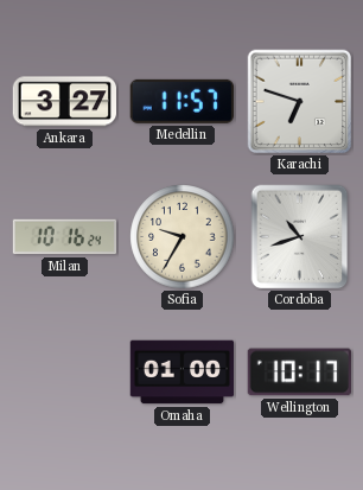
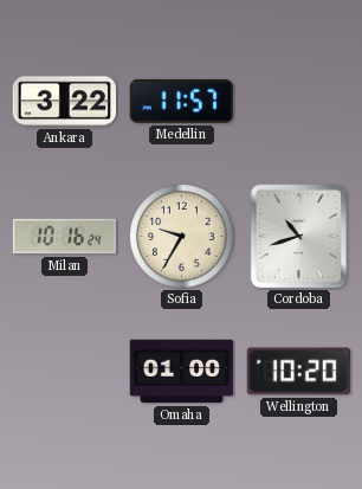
Ankara: 3:27 -> 3:22
Karachi: 6:48 -> none
Wellington: 10:17 -> 10:20
